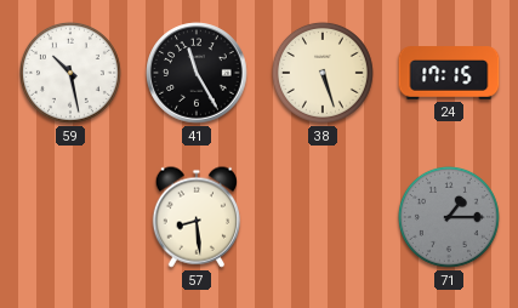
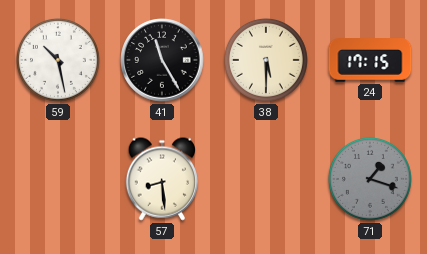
38: 5:27 -> 5:30
71: 1:15 -> 1:18
